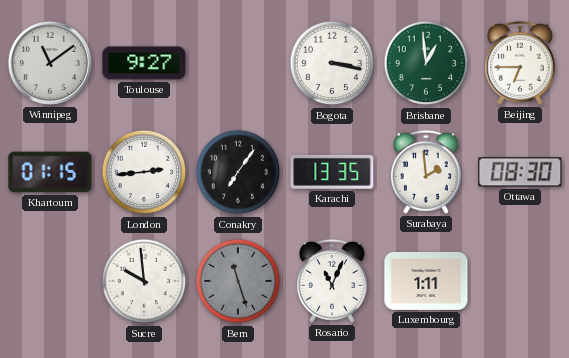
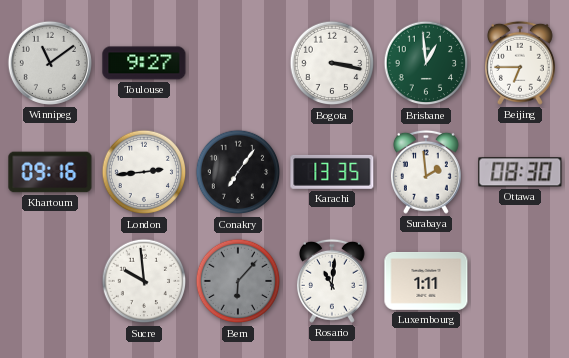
Khartoum: 01:15 -> 09:16
Bern: 11:27 -> 6:07
Rosario: 11:04 -> 11:01
